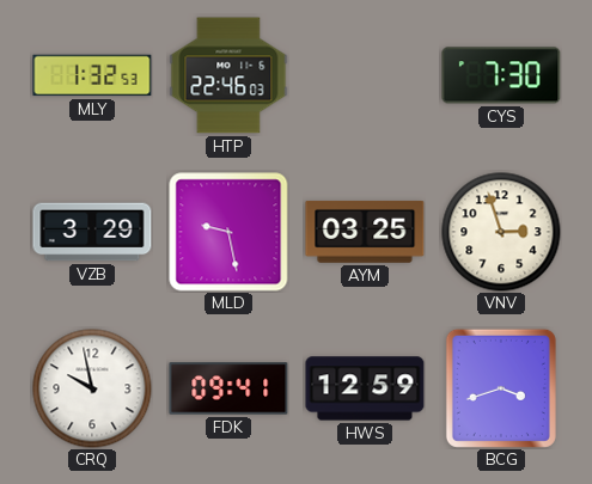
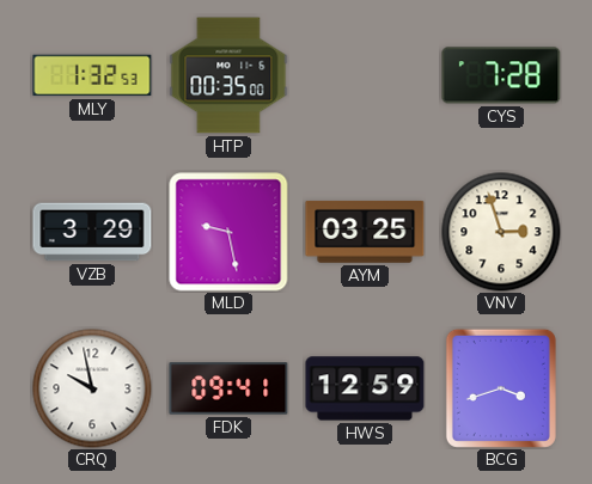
HTP: 22:46 -> 00:35
CYS: 7:30 -> 7:28
